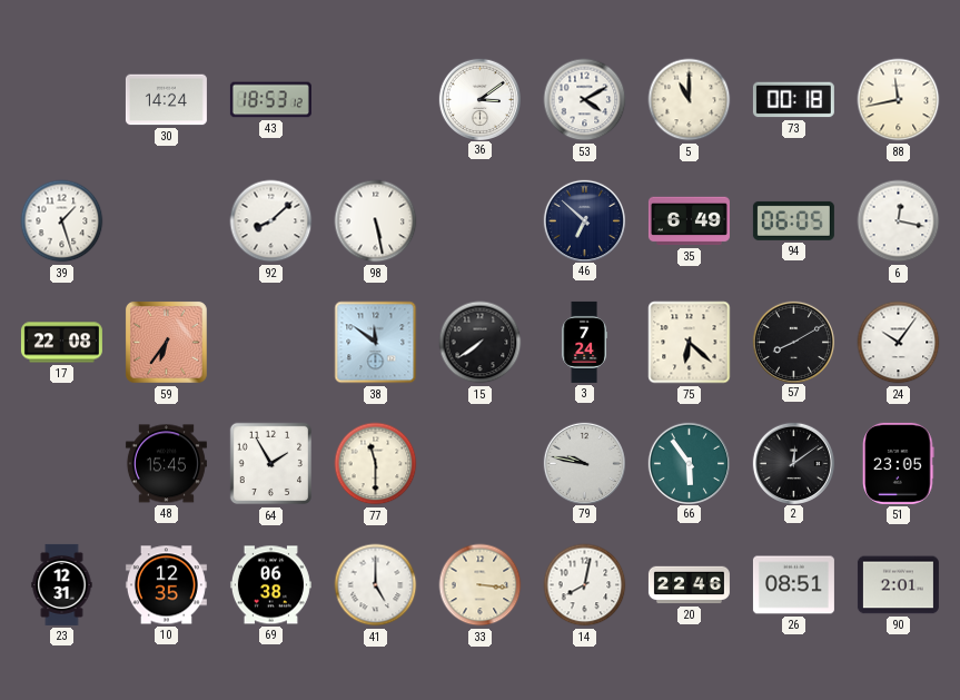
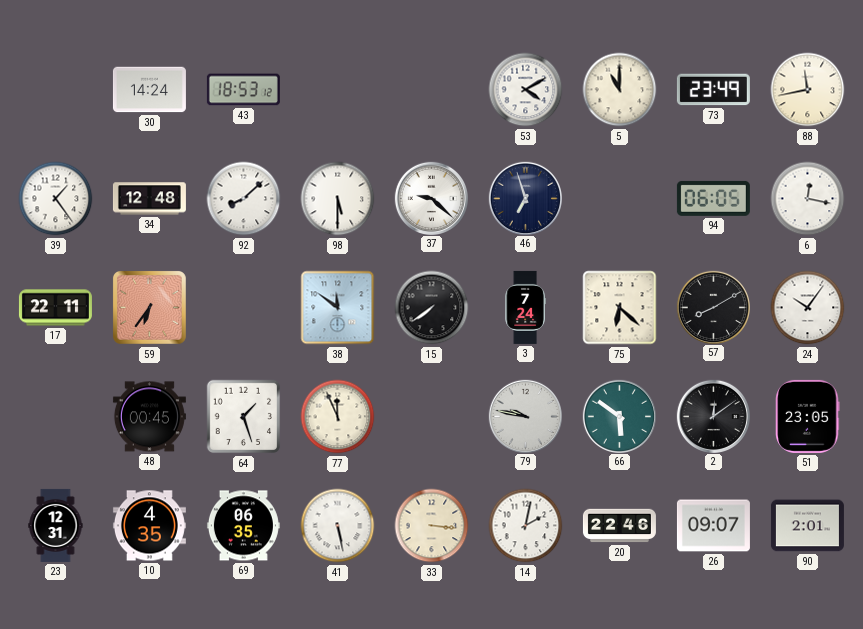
36: 3:09 -> none
73: 00:18 -> 23:49
39: 1:27 -> 1:24
34: none -> 12:48
98: 5:28 -> 5:30
37: none -> 9:22
46: 6:52 -> 6:57
35: 6:49 -> none
17: 22:08 -> 22:11
48: 15:45 -> 00:45
64: 1:55 -> 1:27
77: 11:30 -> 11:56
66: 5:54 -> 5:51
10: 12:35 -> 4:35
69: 06:38 -> 06:35
41: 5:00 -> 5:28
14: 8:02 -> 2:02
26: 08:51 -> 09:07
